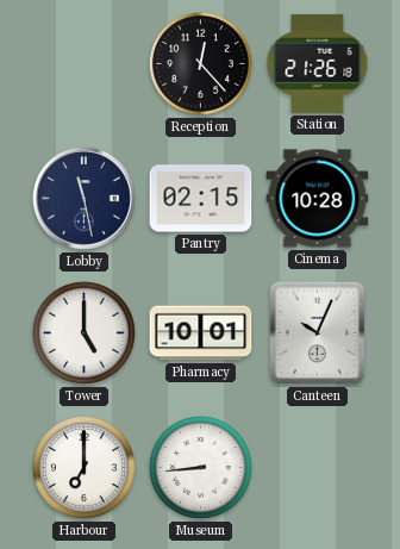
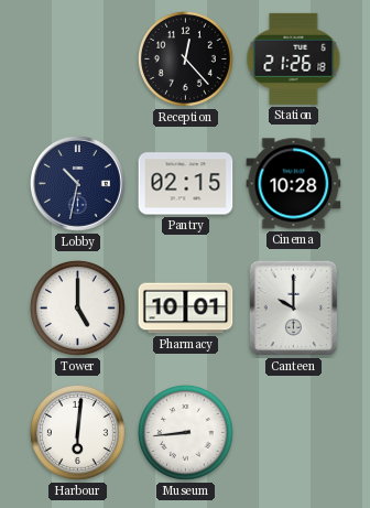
Lobby: 11:28 -> 10:32
Canteen: 10:04 -> 10:00
Harbour: 7:00 -> 6:01
